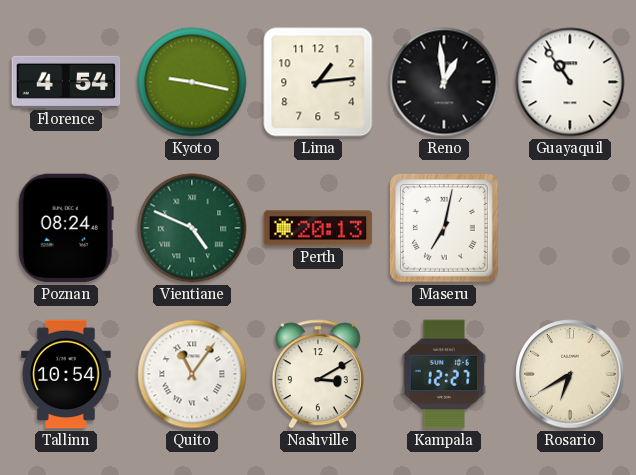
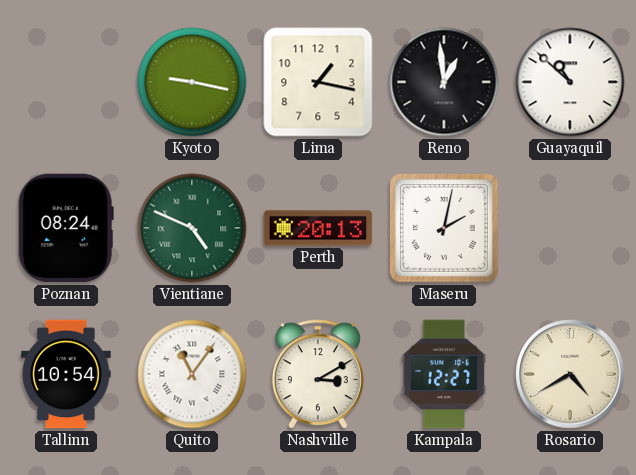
Florence: 4:54 -> none
Lima: 1:14 -> 1:17
Guayaquil: 10:54 -> 10:52
Maseru: 7:02 -> 2:02
Rosario: 6:40 -> 4:40
